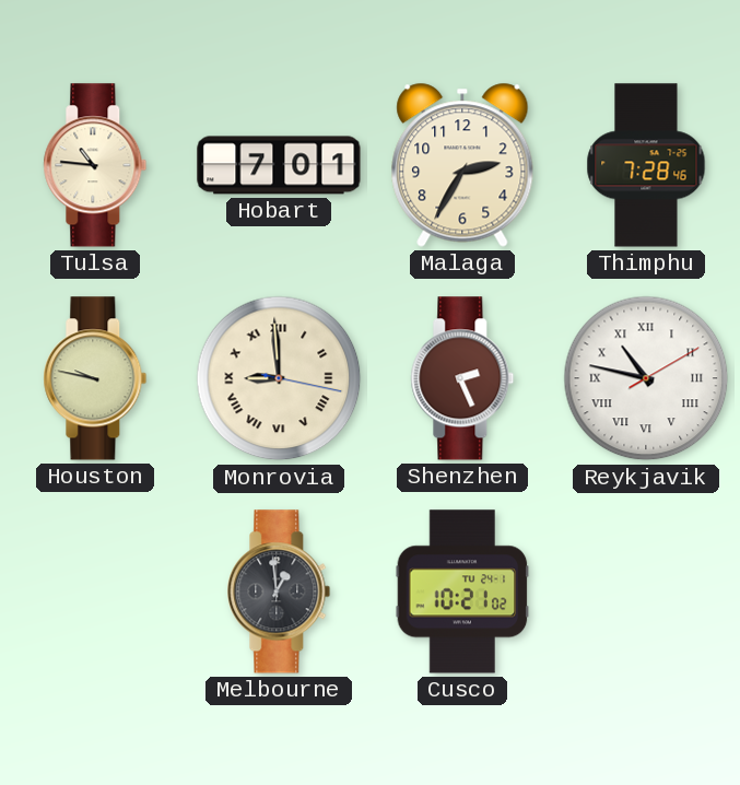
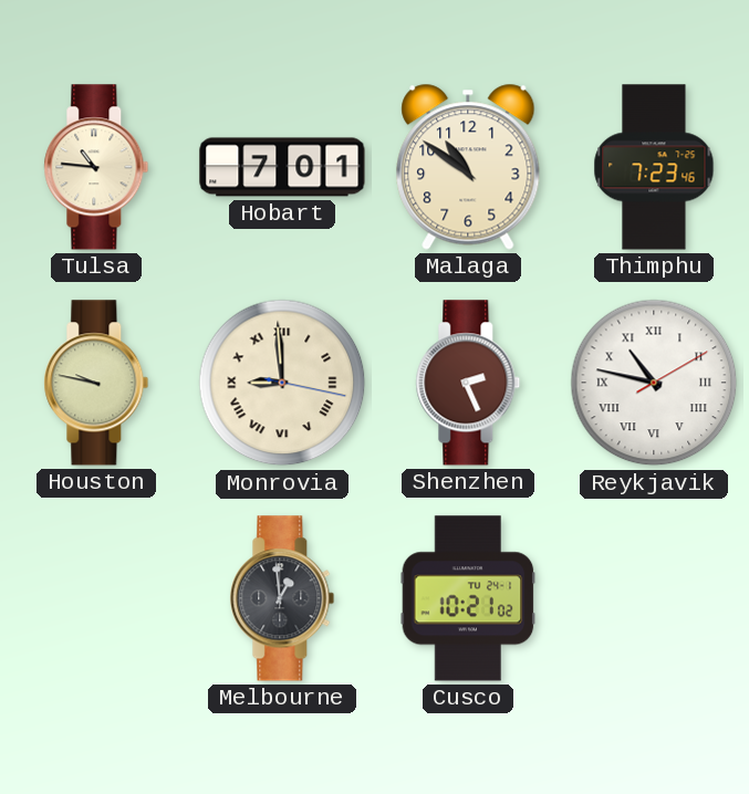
Malaga: 2:35 -> 10:51
Thimphu: 7:28 -> 7:23
